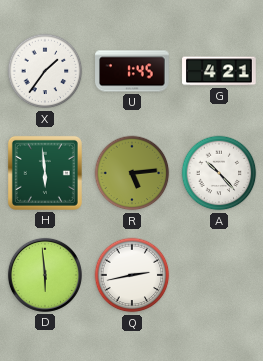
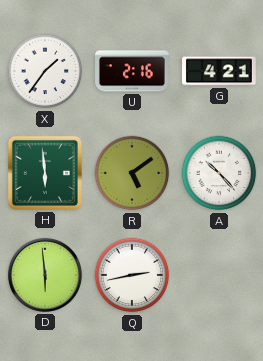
U: 1:45 -> 2:16
R: 5:14 -> 5:09
